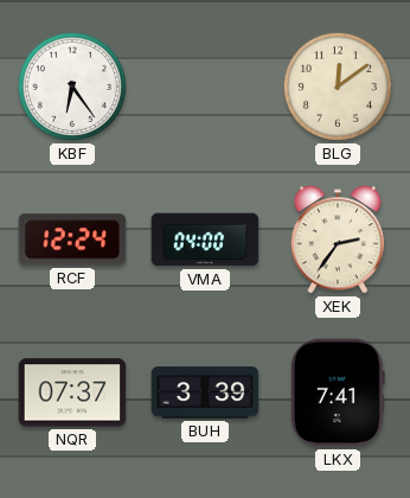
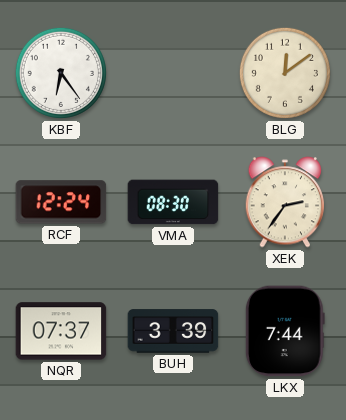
VMA: 04:00 -> 08:30
LKX: 7:41 -> 7:44
